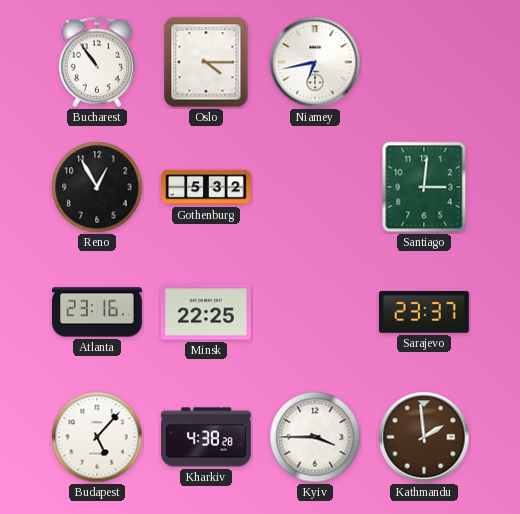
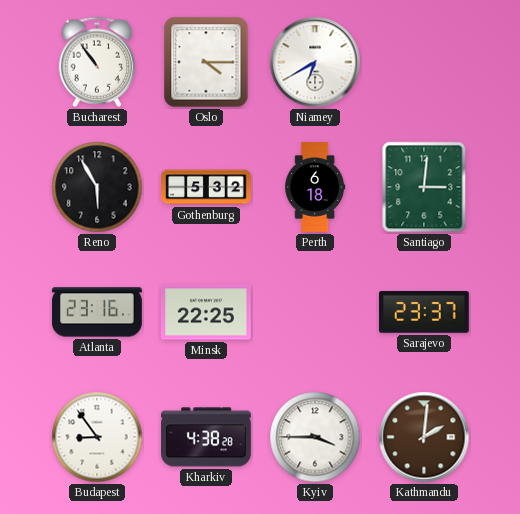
Niamey: 6:43 -> 6:40
Reno: 12:55 -> 5:55
Perth: none -> 6:18
Budapest: 5:07 -> 8:54
Kathmandu: 1:59 -> 2:01
